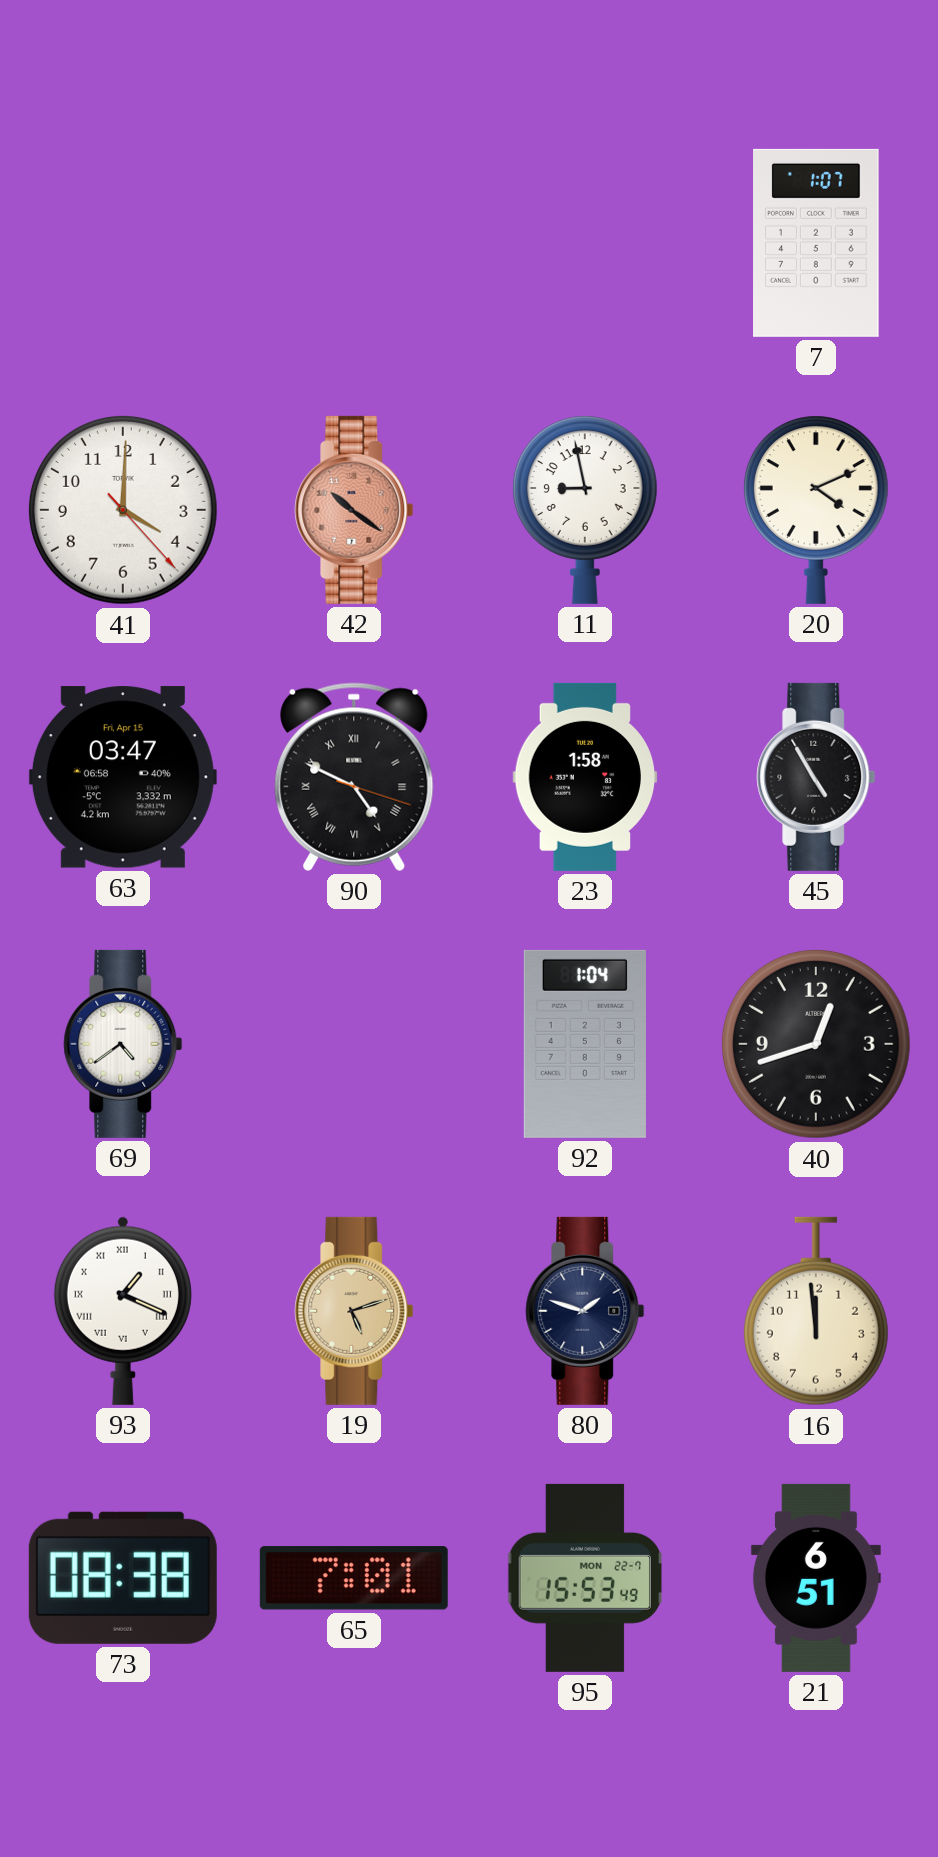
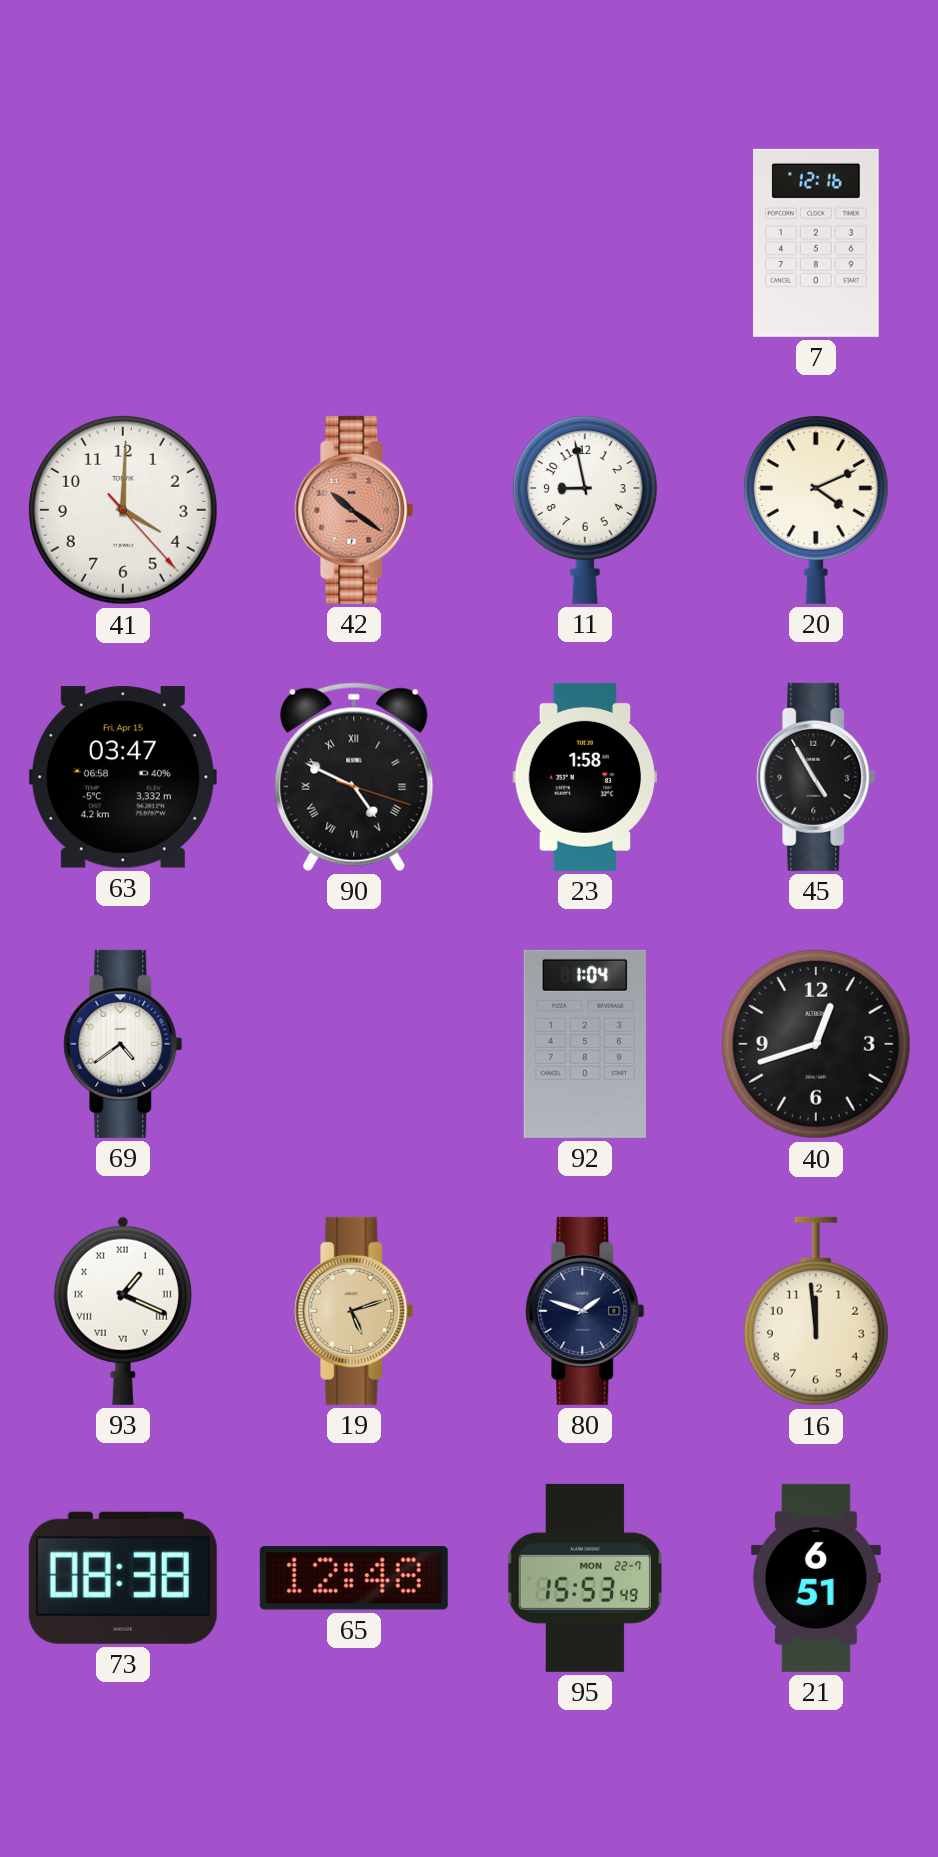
7: 1:07 -> 12:16
65: 7:01 -> 12:48
